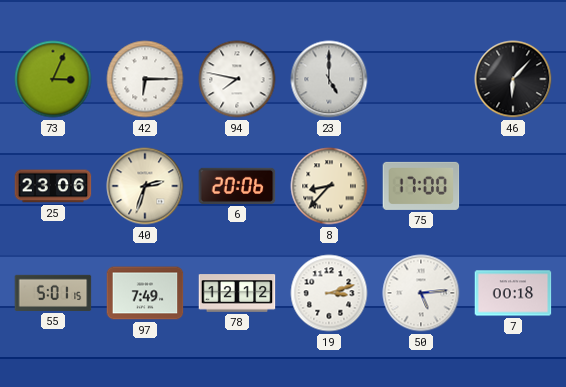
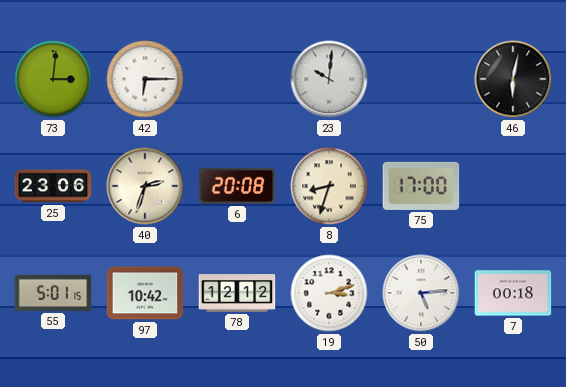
73: 3:04 -> 3:01
94: 7:47 -> none
23: 5:00 -> 10:01
46: 6:07 -> 6:02
6: 20:06 -> 20:08
8: 8:37 -> 8:33
97: 7:49 -> 10:42
